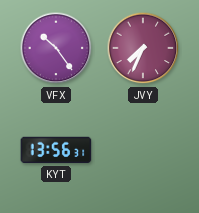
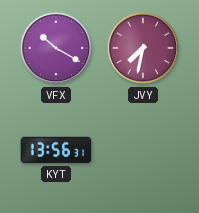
VFX: 10:24 -> 10:20
JVY: 7:34 -> 7:32
